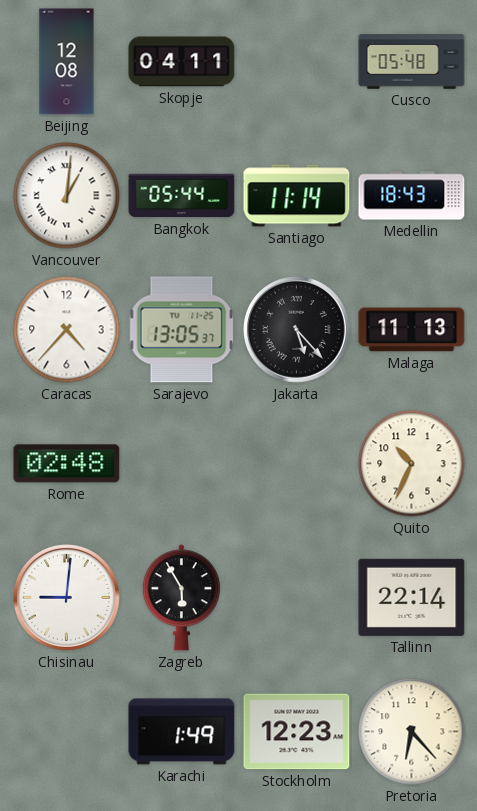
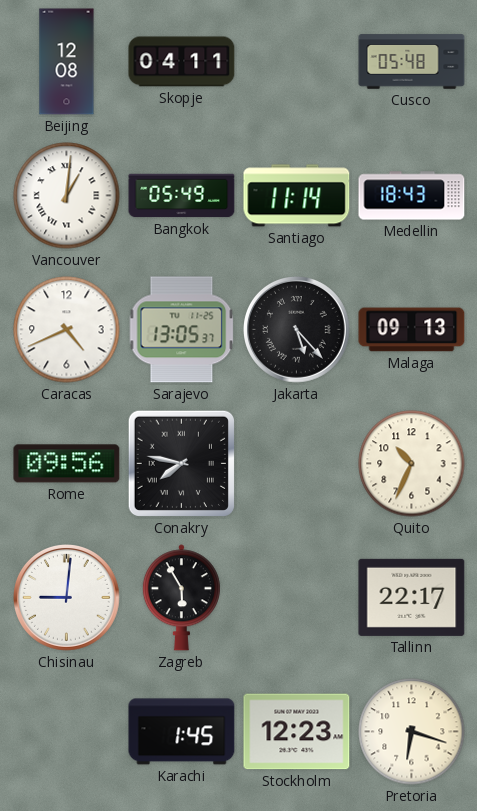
Bangkok: 05:44 -> 05:49
Caracas: 4:37 -> 4:41
Malaga: 11:13 -> 09:13
Rome: 02:48 -> 09:56
Conakry: none -> 7:47
Tallinn: 22:14 -> 22:17
Karachi: 1:49 -> 1:45
Pretoria: 6:23 -> 6:18
